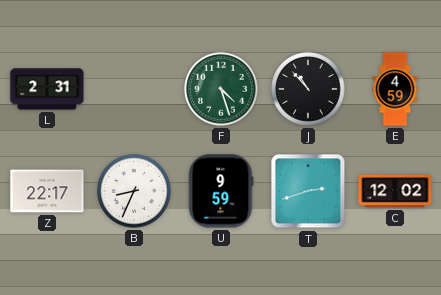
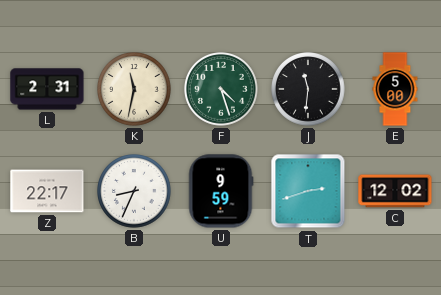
K: none -> 11:32
J: 10:53 -> 11:31
E: 4:59 -> 5:00
